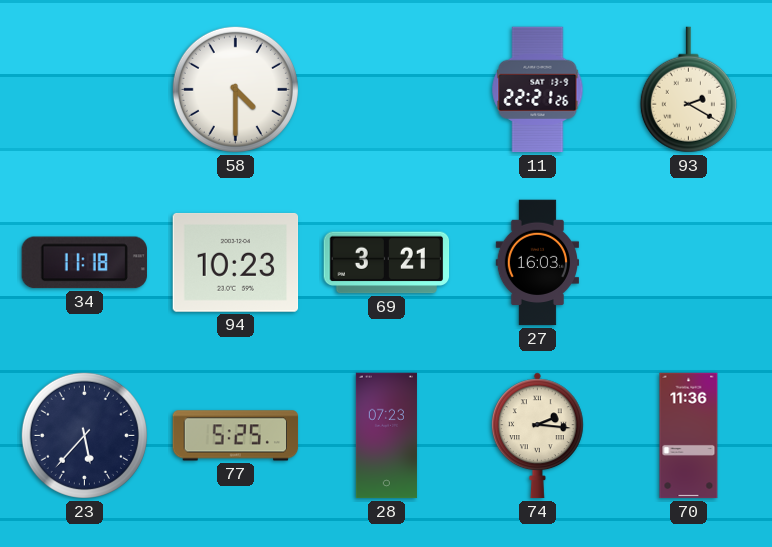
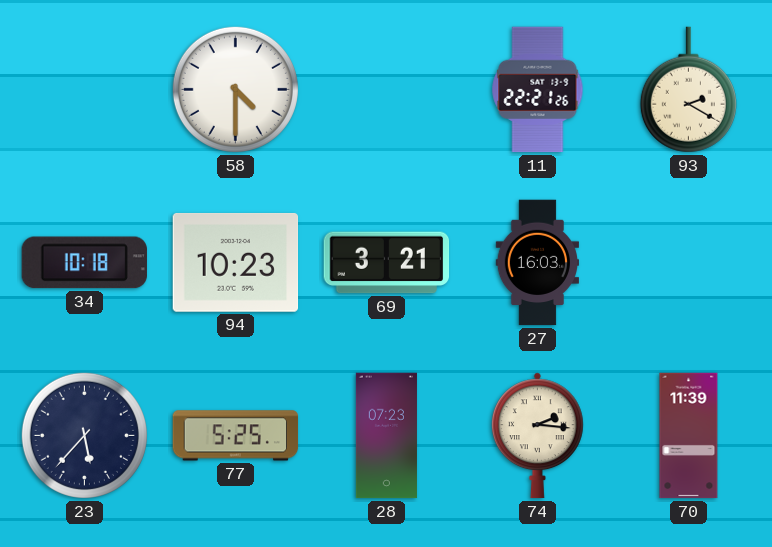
34: 11:18 -> 10:18
70: 11:36 -> 11:39
